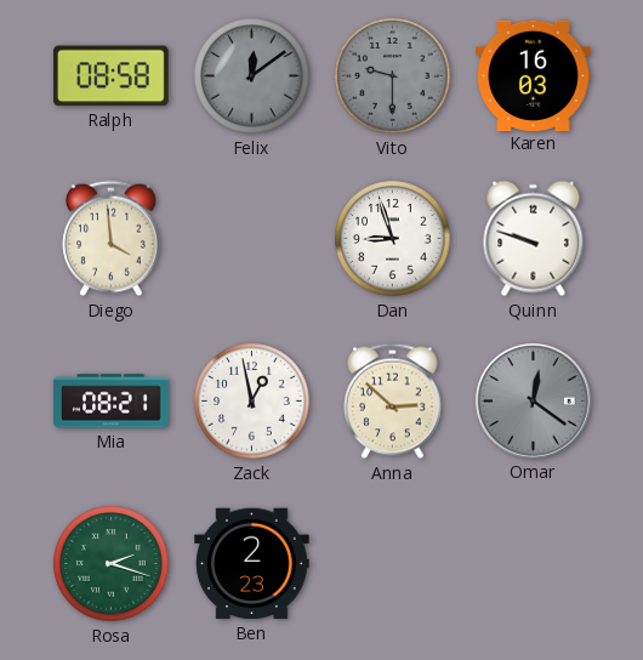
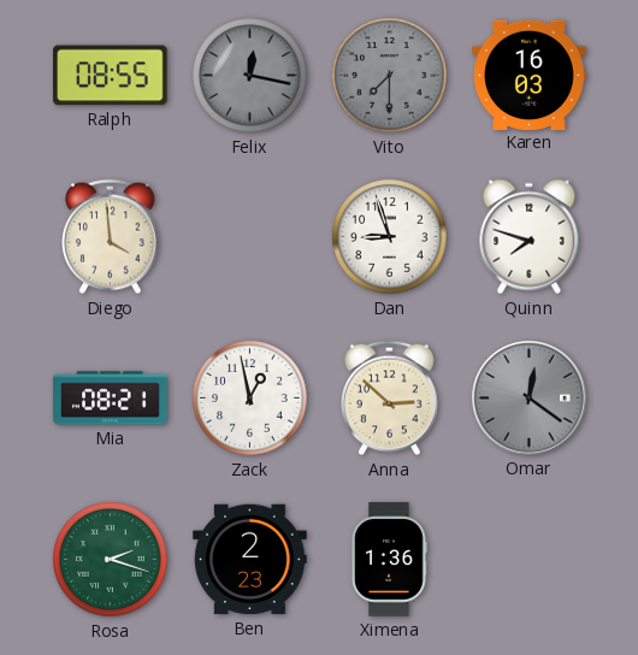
Ralph: 08:58 -> 08:55
Felix: 12:09 -> 12:17
Vito: 9:30 -> 7:30
Quinn: 9:48 -> 7:48
Ximena: none -> 1:36
